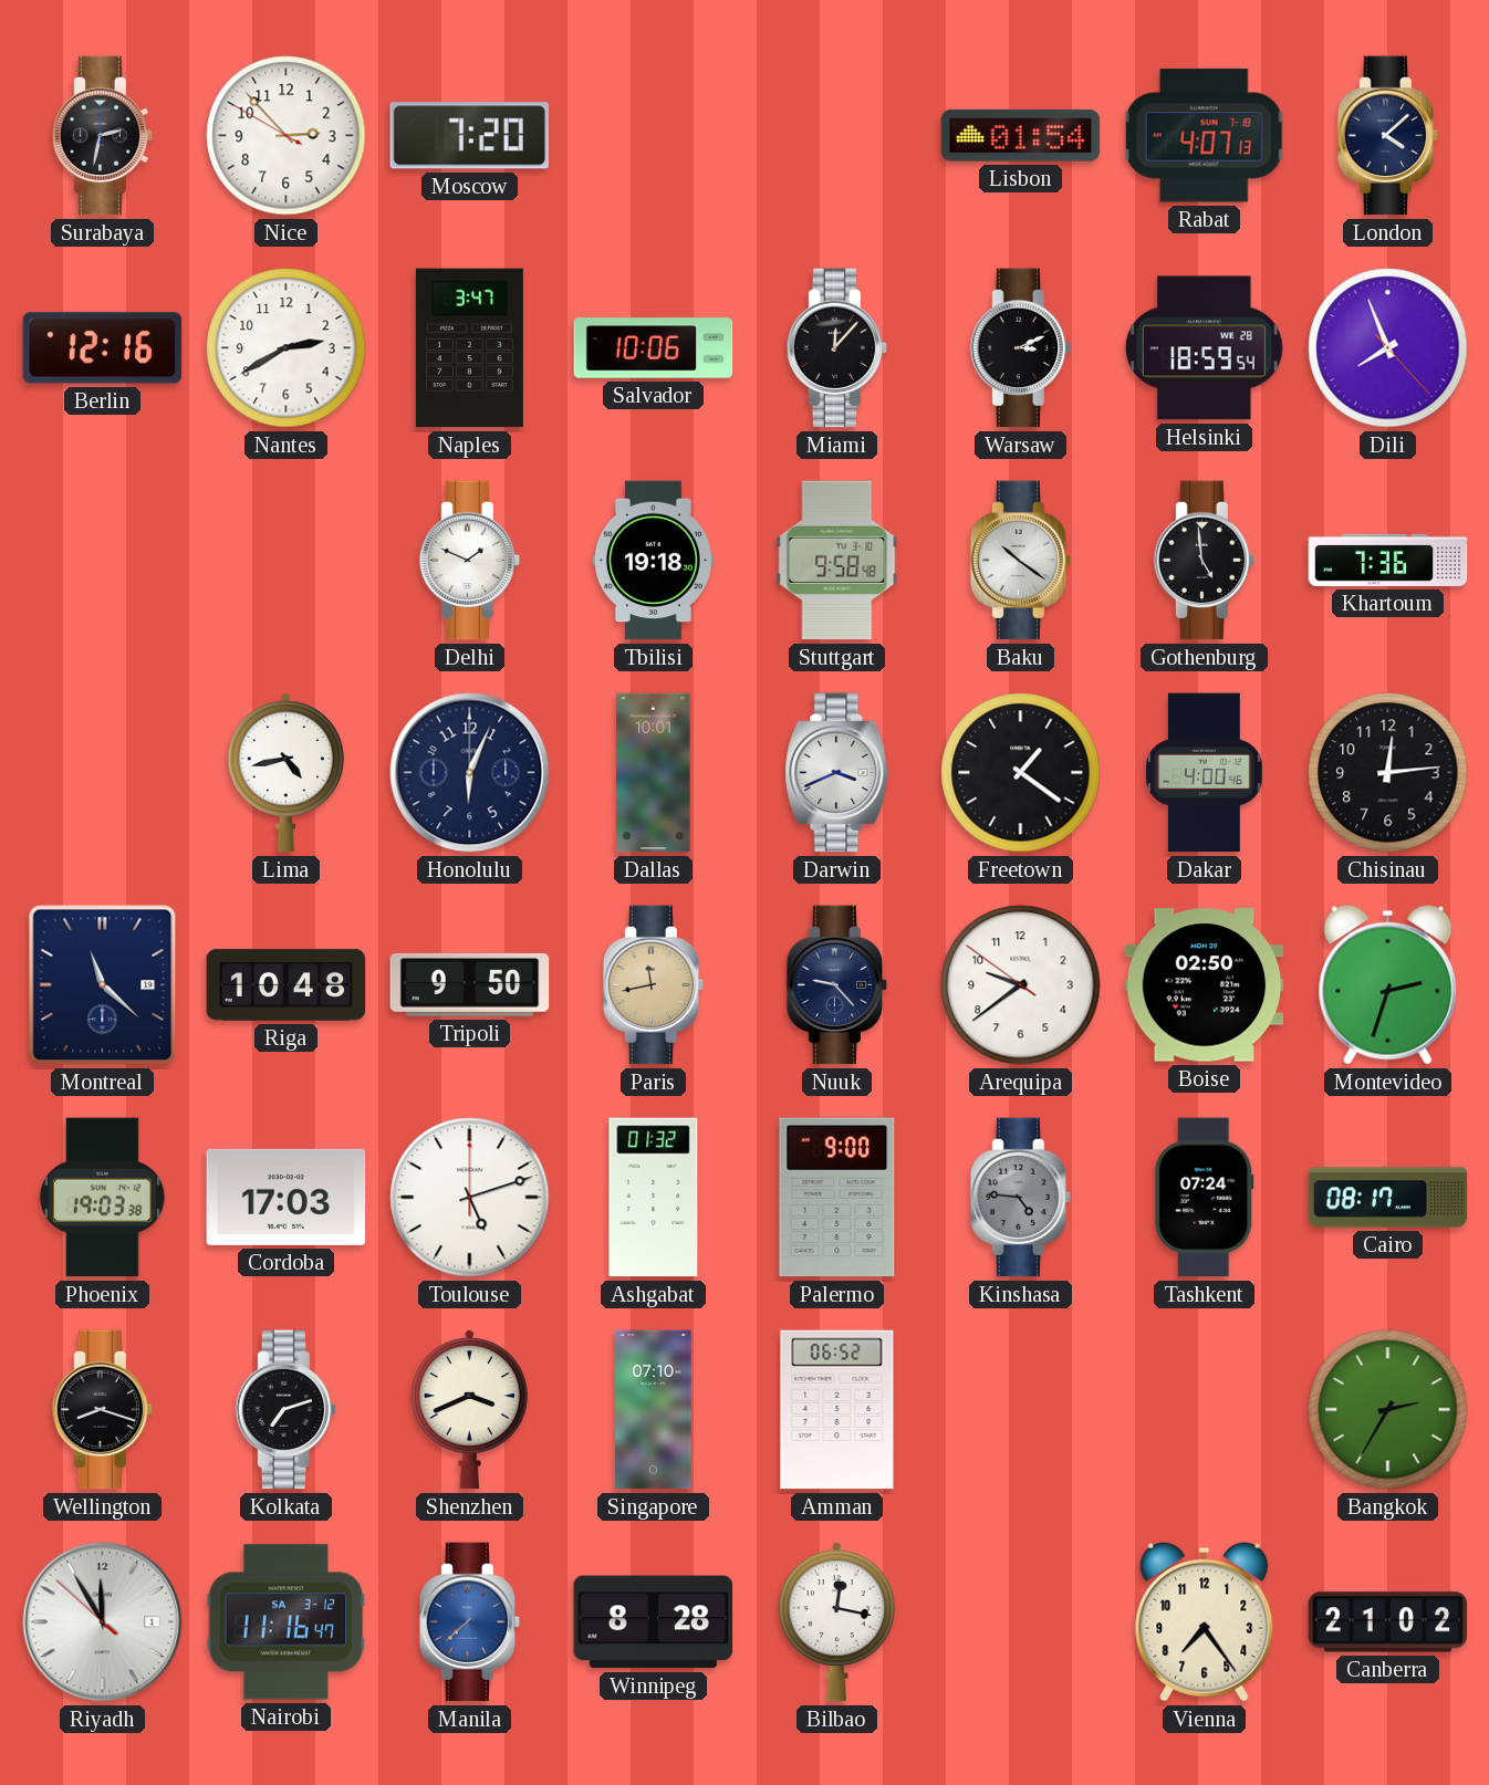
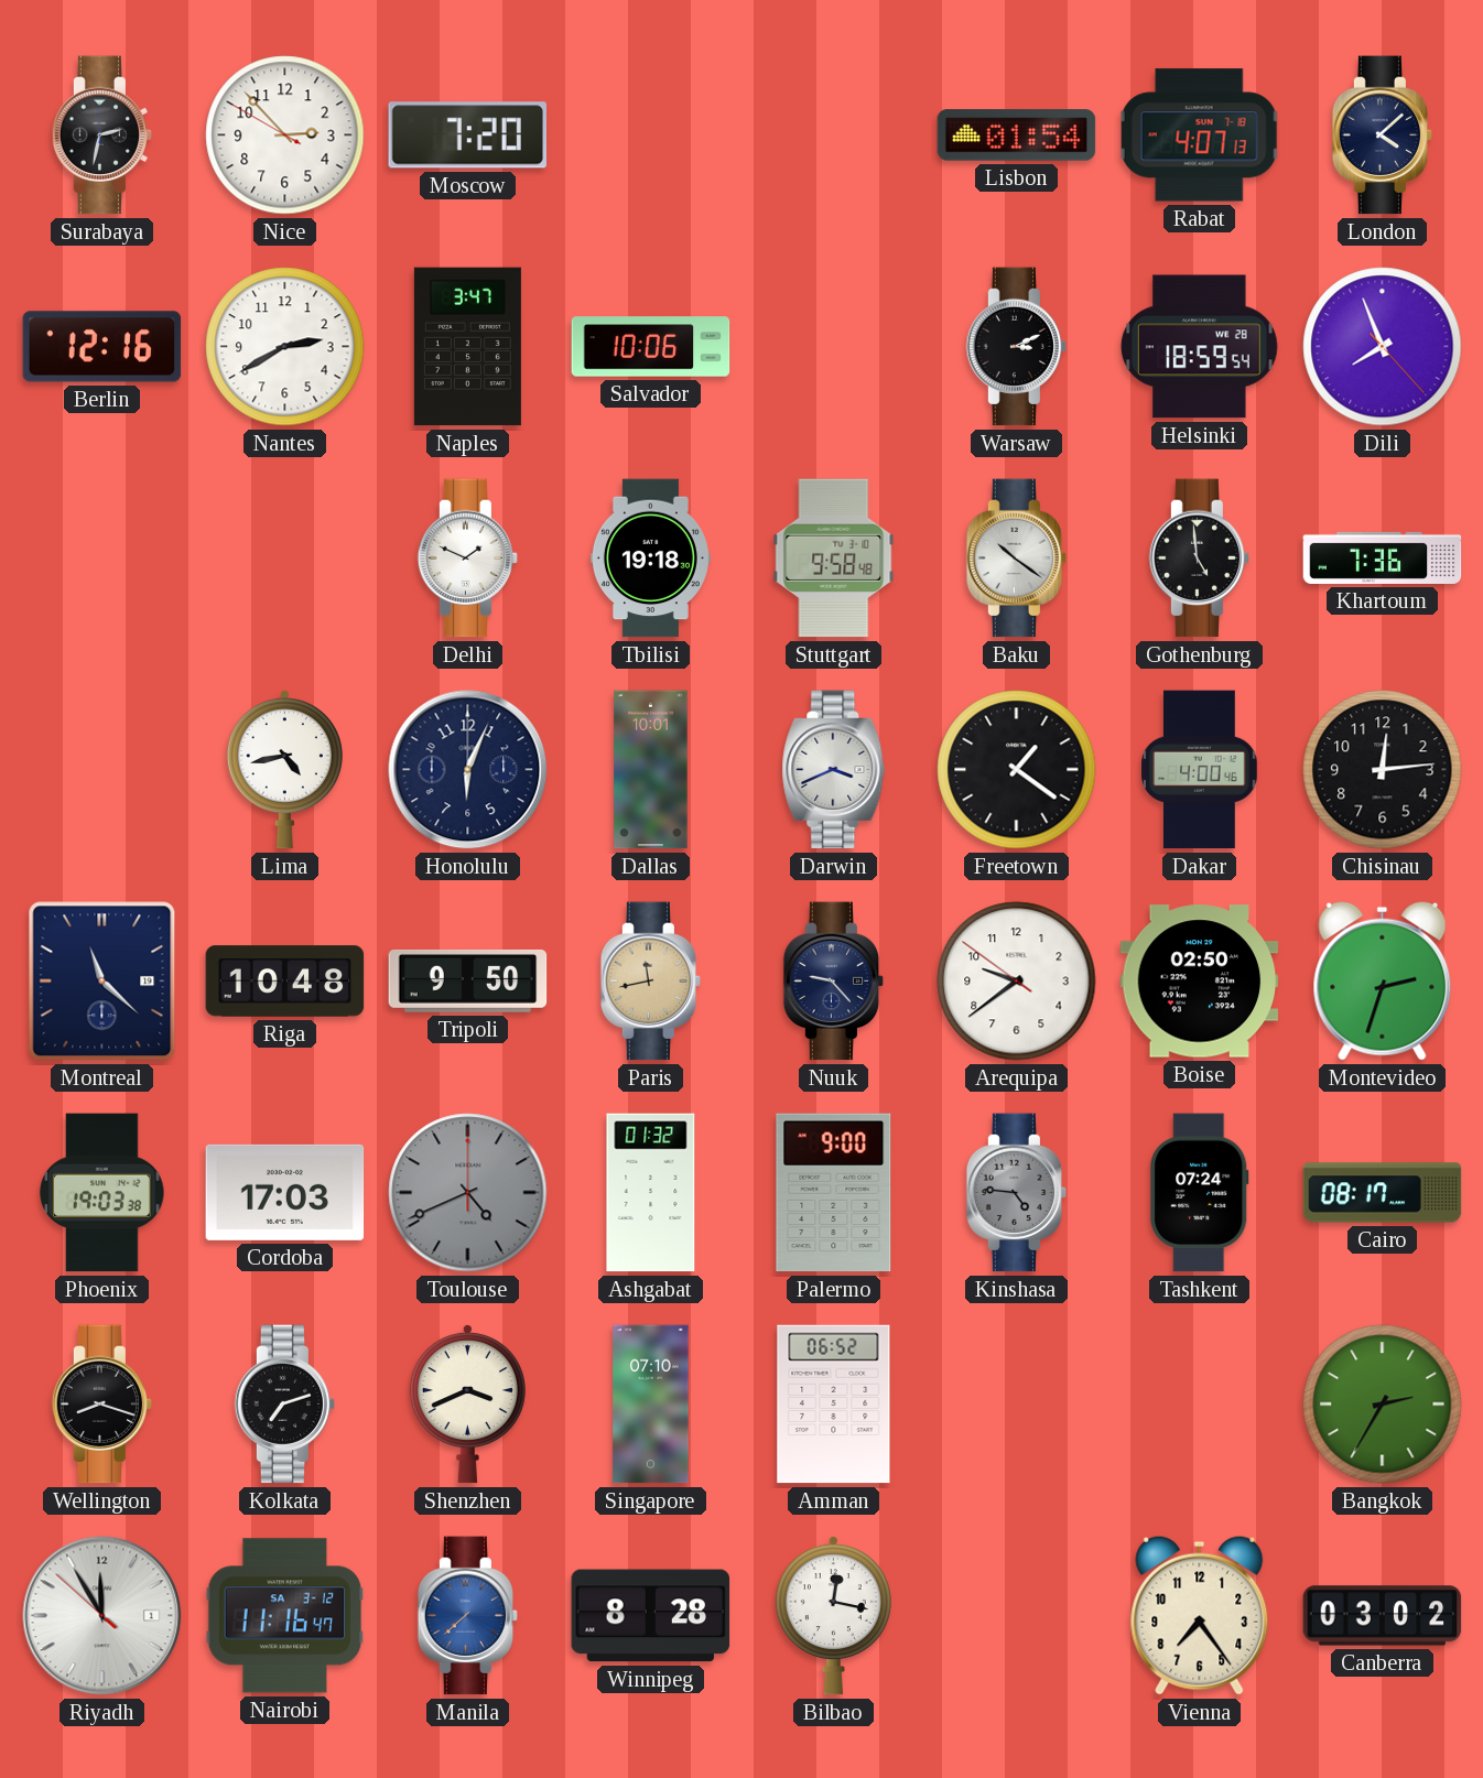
Miami: 12:07 -> none
Toulouse: 5:12 -> 4:41
Toulouse dial: white -> grey
Canberra: 21:02 -> 03:02
